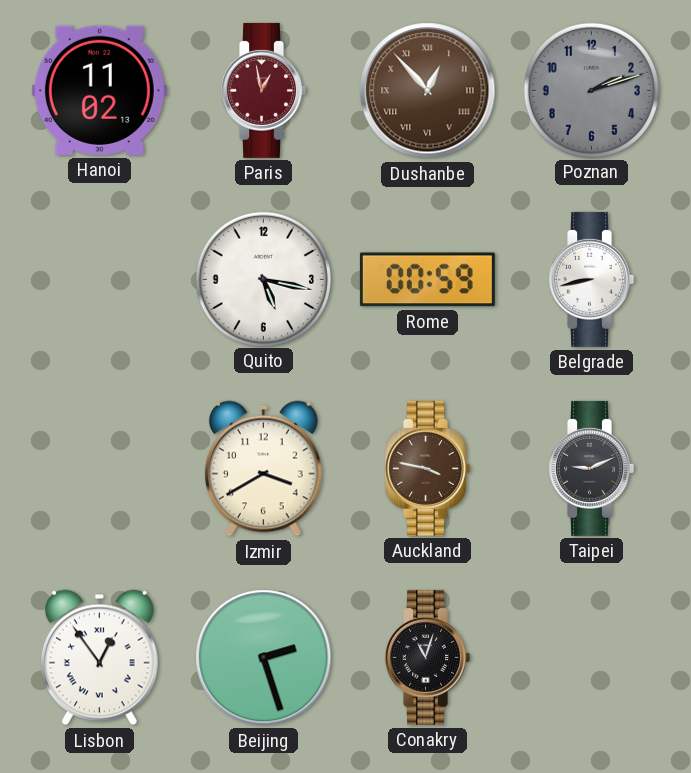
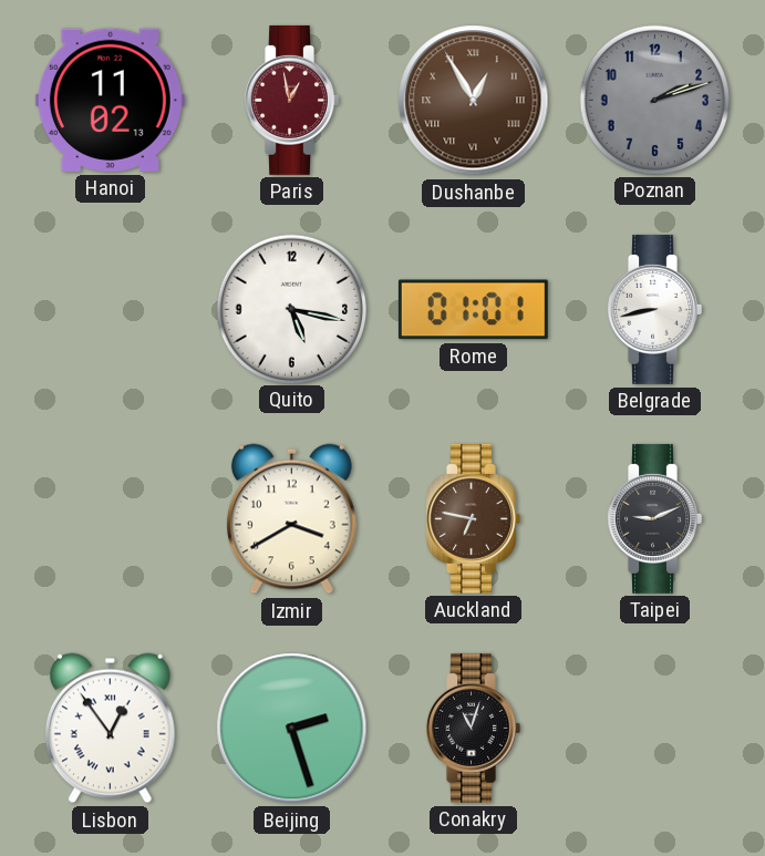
Dushanbe: 12:53 -> 12:55
Rome: 00:59 -> 01:01
Auckland: 3:47 -> 6:47
